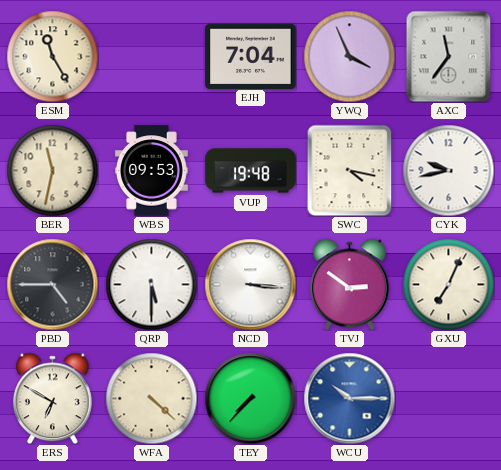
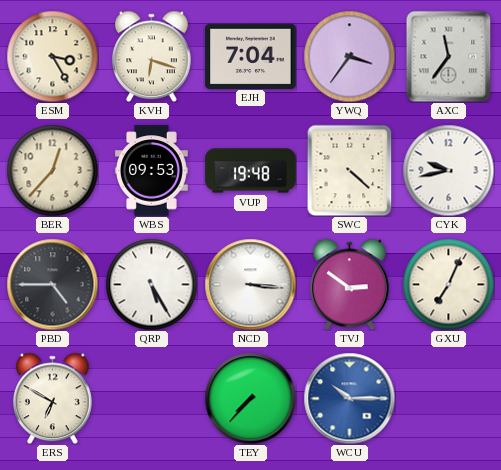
ESM: 11:25 -> 3:25
KVH: none -> 6:18
YWQ: 3:56 -> 3:36
BER: 11:32 -> 12:37
SWC: 4:17 -> 4:22
QRP: 5:30 -> 5:25
WFA: 4:22 -> none
